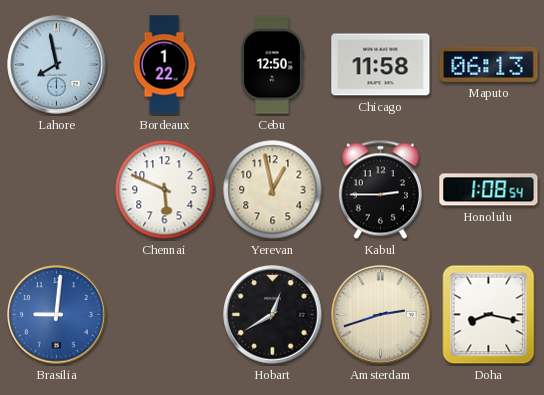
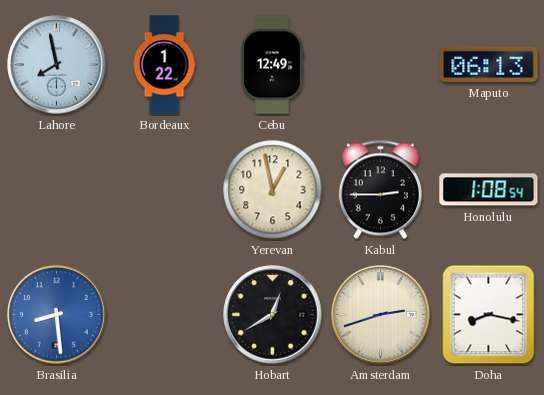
Cebu: 12:50 -> 12:49
Chicago: 11:58 -> none
Chennai: 5:49 -> none
Brasilia: 9:01 -> 8:29
